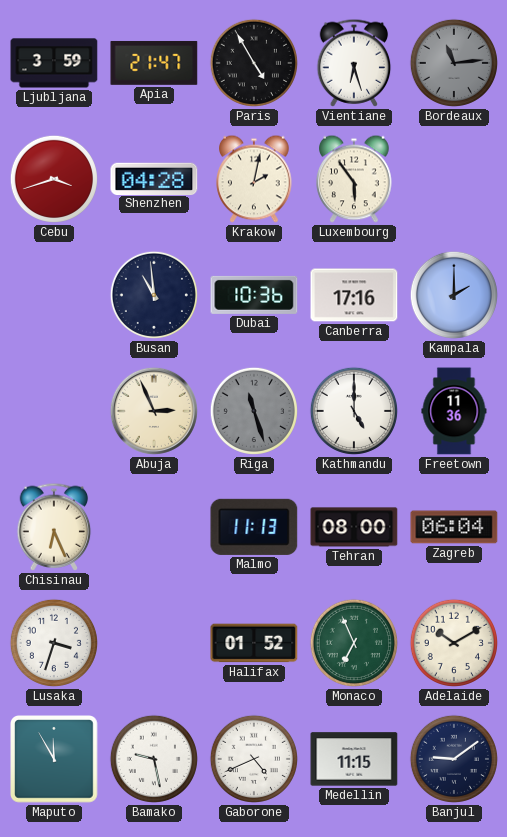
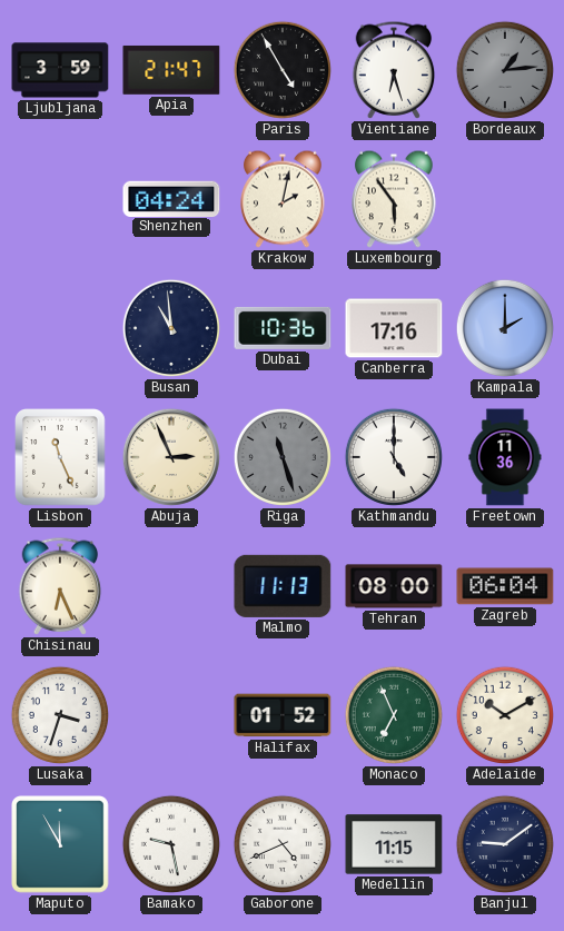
Bordeaux: 11:14 -> 1:14
Cebu: 3:42 -> none
Shenzhen: 04:28 -> 04:24
Lisbon: none -> 11:26
